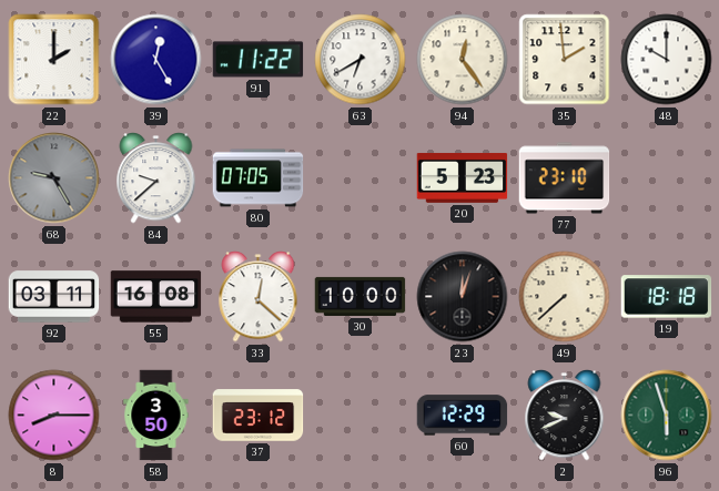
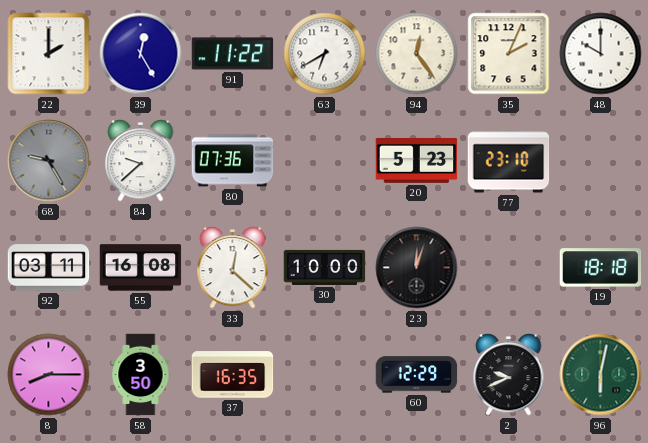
35: 1:59 -> 2:04
80: 07:05 -> 07:36
49: 7:38 -> none
37: 23:12 -> 16:35
96: 5:57 -> 6:02
